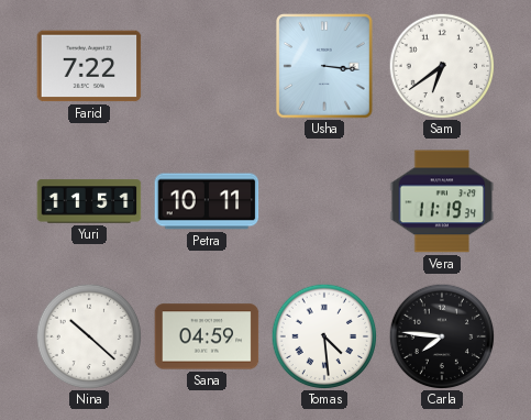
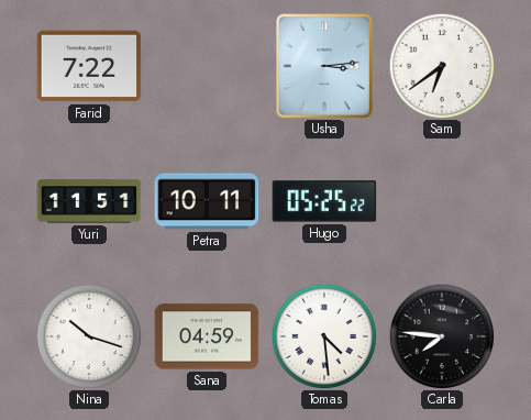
Usha: 3:16 -> 3:14
Hugo: none -> 05:25
Vera: 11:19 -> none
Nina: 10:22 -> 10:18
